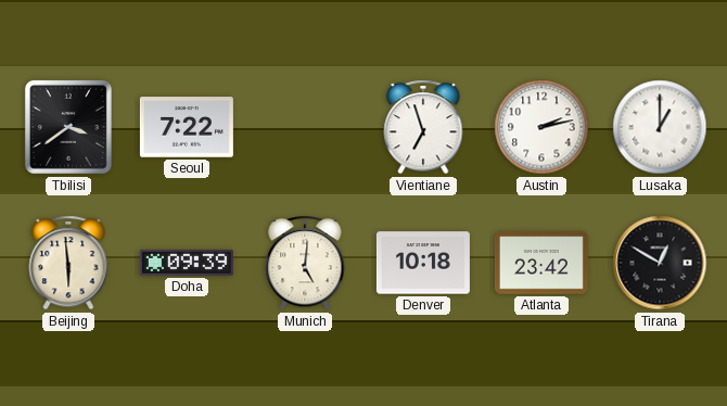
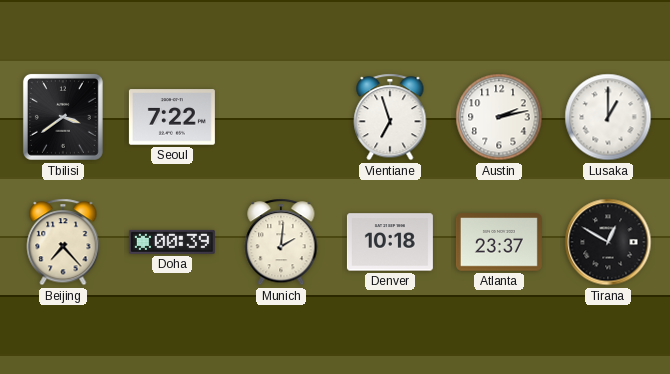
Beijing: 5:59 -> 7:23
Doha: 09:39 -> 00:39
Munich: 5:01 -> 2:01
Atlanta: 23:42 -> 23:37
